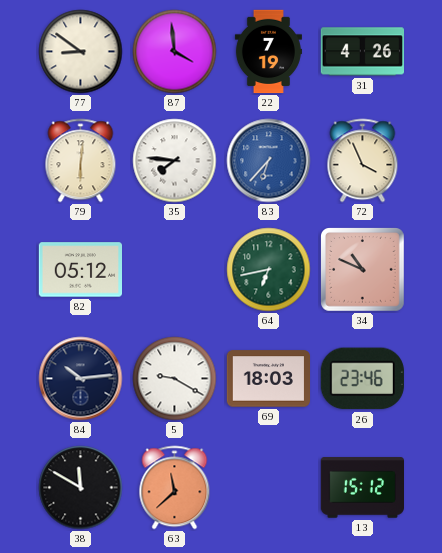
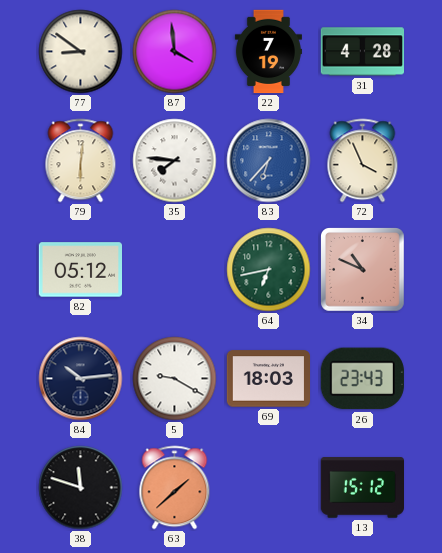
31: 4:26 -> 4:28
26: 23:46 -> 23:43
38: 11:50 -> 11:48
63: 11:38 -> 1:38
